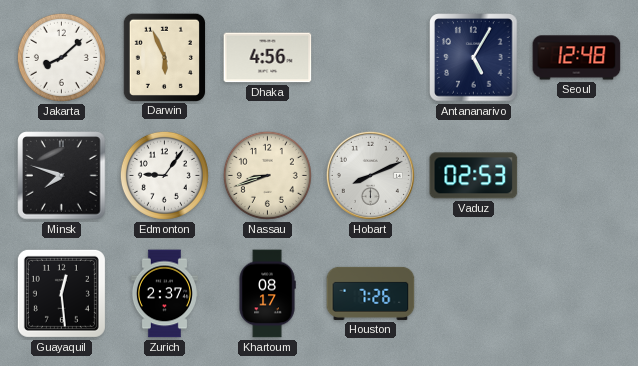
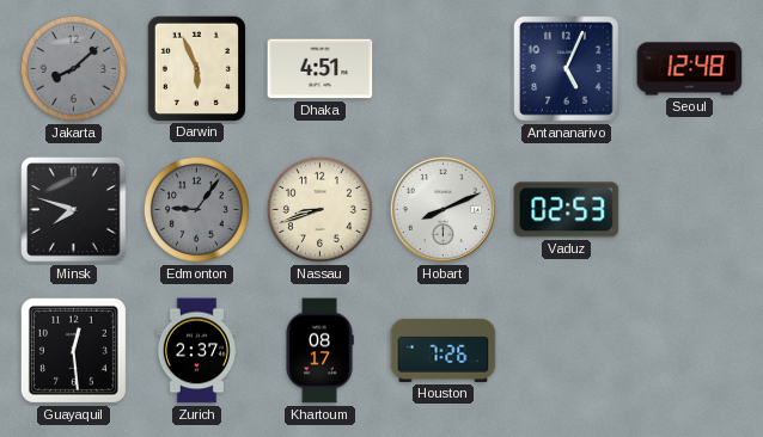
Jakarta dial: white -> grey
Dhaka: 4:56 -> 4:51
Antananarivo: 5:05 -> 5:04
Edmonton dial: white -> grey
